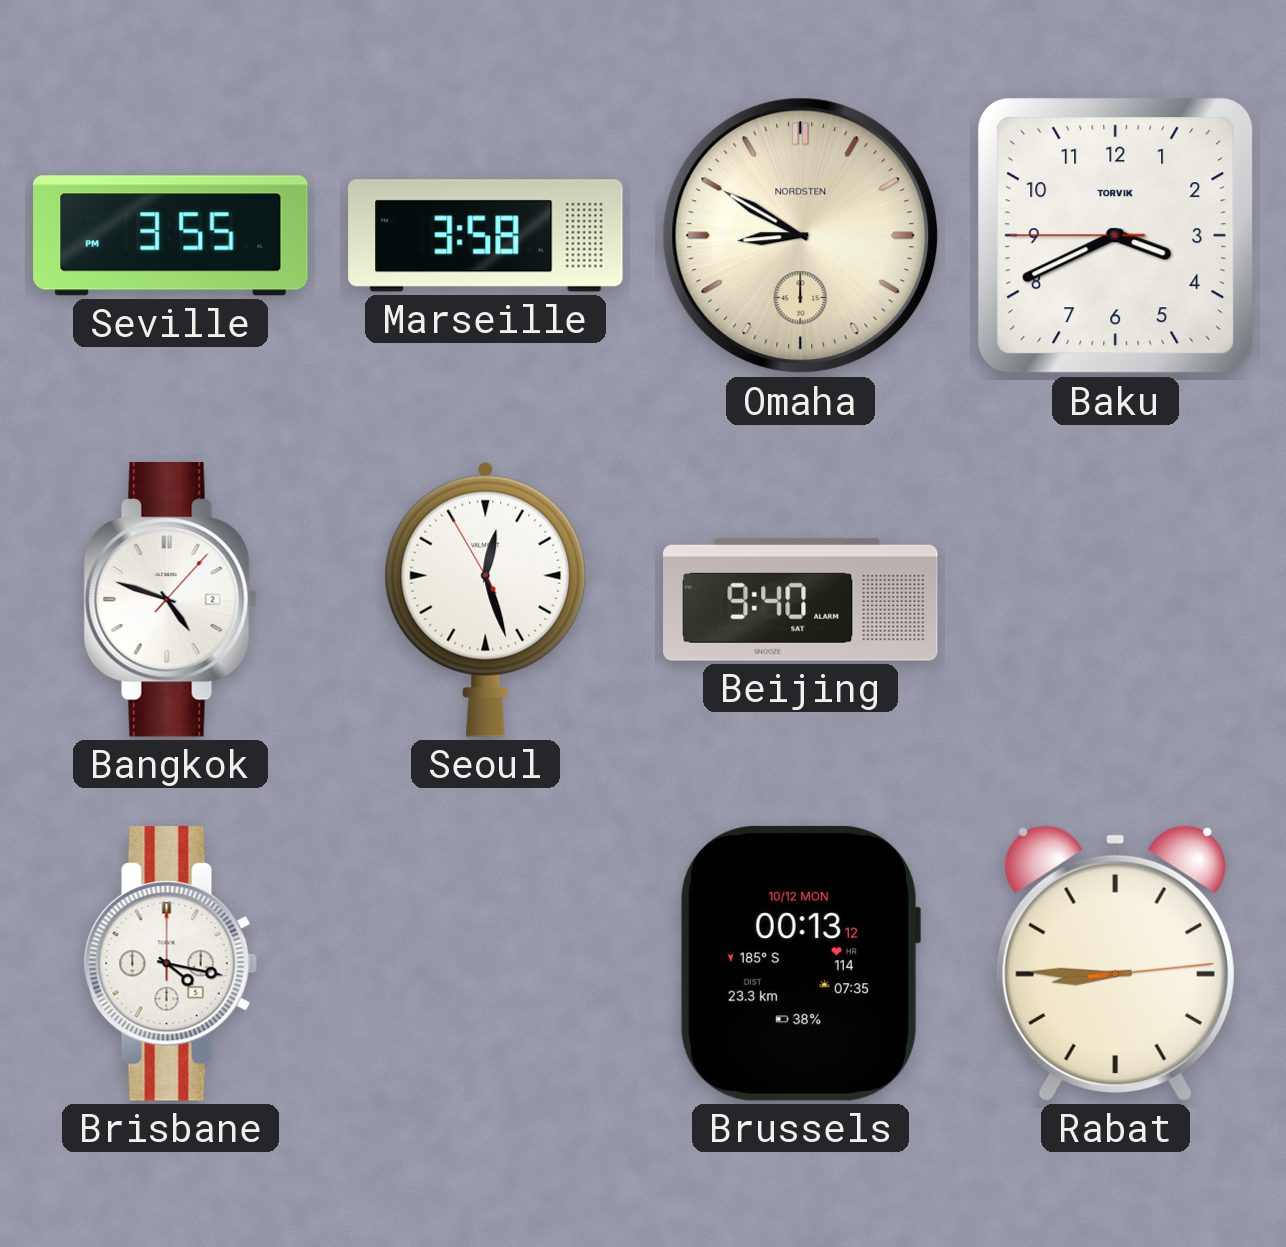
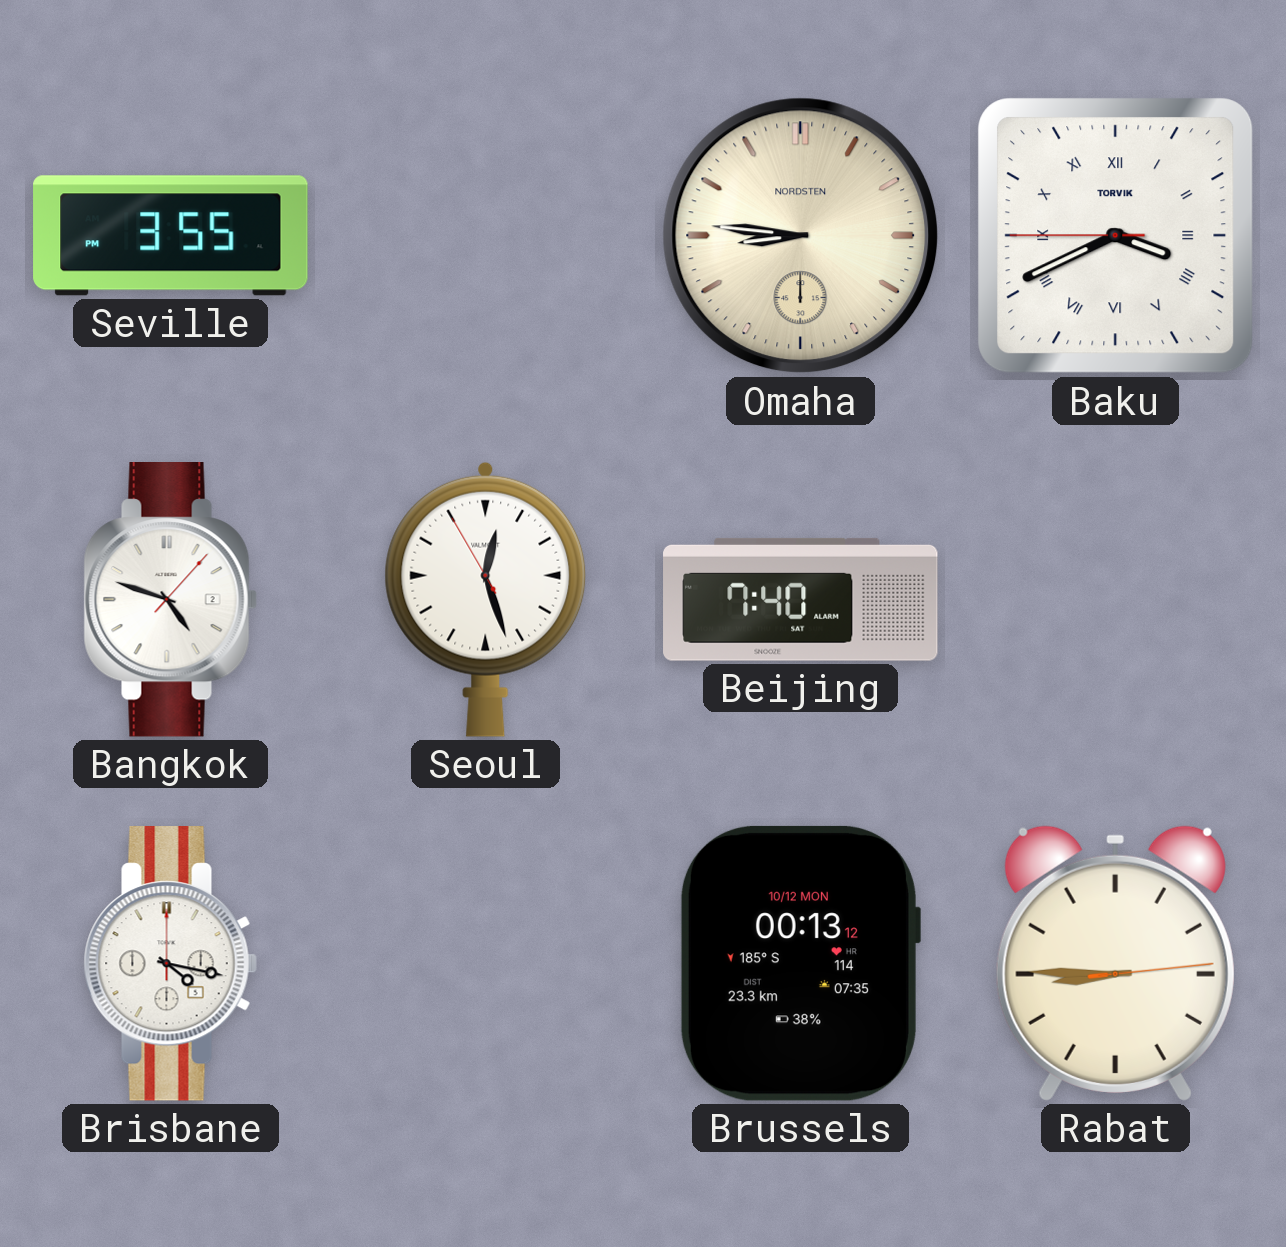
Marseille: 3:58 -> none
Omaha: 8:50 -> 8:46
Baku numerals: Arabic -> Roman
Beijing: 9:40 -> 7:40
